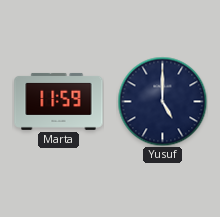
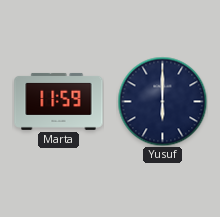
Yusuf: 5:00 -> 6:00
